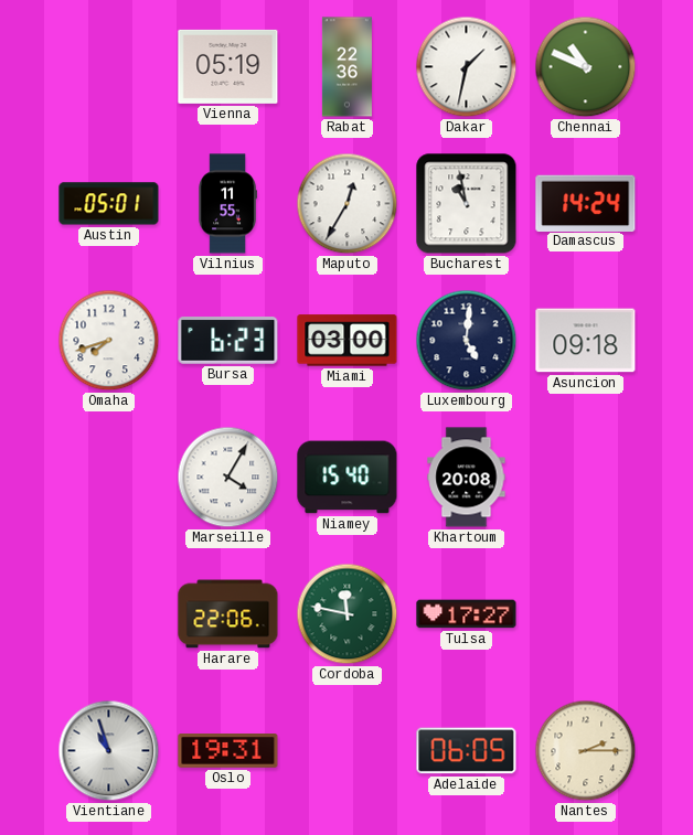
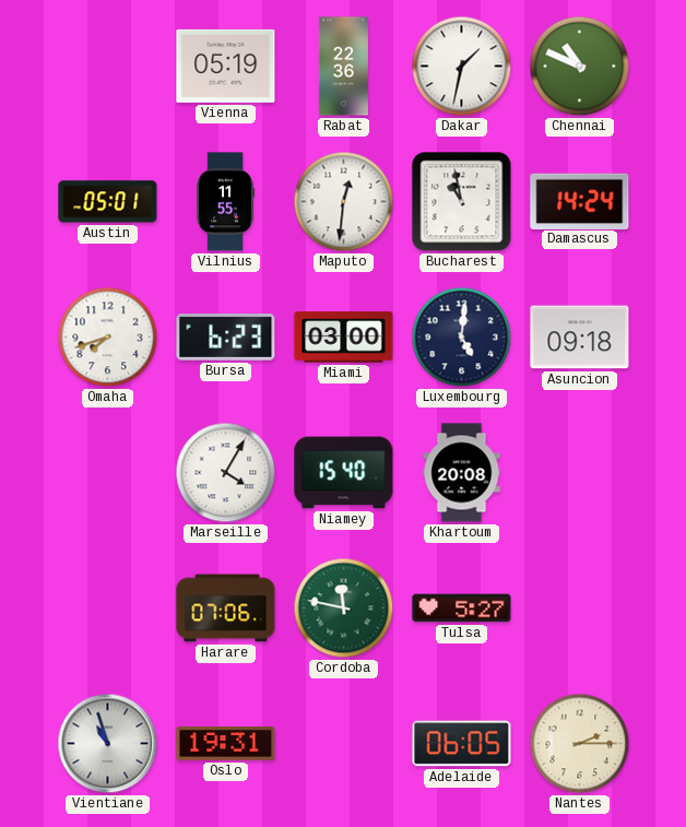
Maputo: 12:35 -> 12:31
Harare: 22:06 -> 07:06
Tulsa: 17:27 -> 5:27
